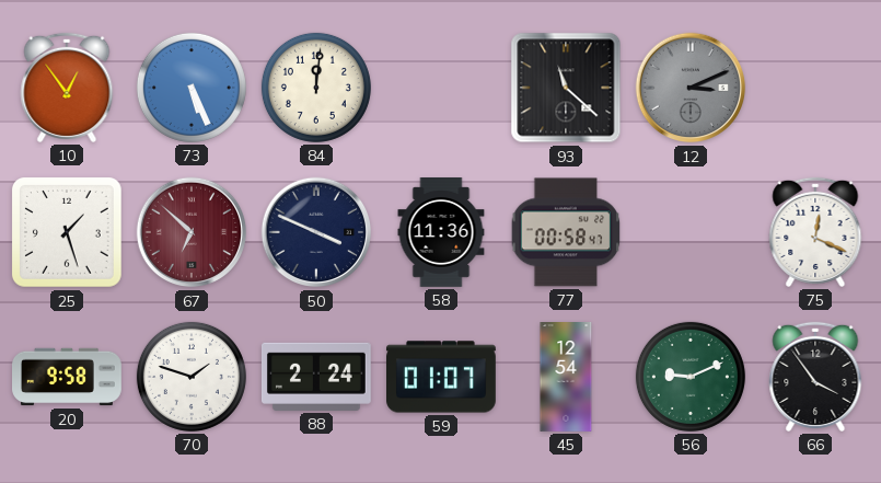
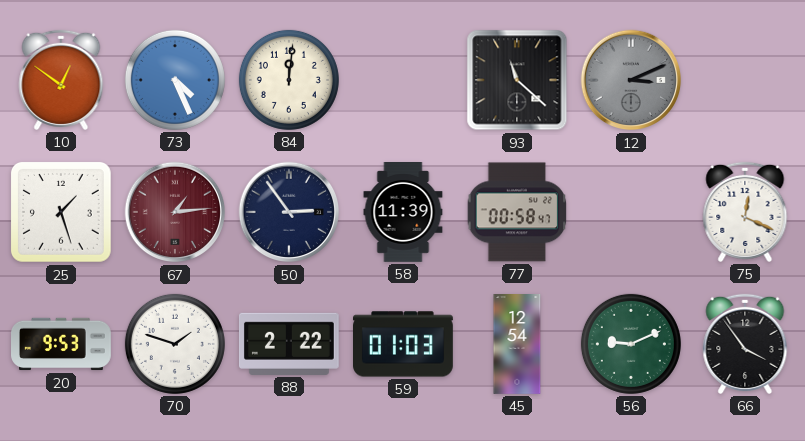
10: 12:54 -> 12:51
73: 5:26 -> 4:26
67: 6:52 -> 1:14
50: 3:49 -> 2:54
58: 11:36 -> 11:39
20: 9:58 -> 9:53
88: 2:24 -> 2:22
59: 01:07 -> 01:03
